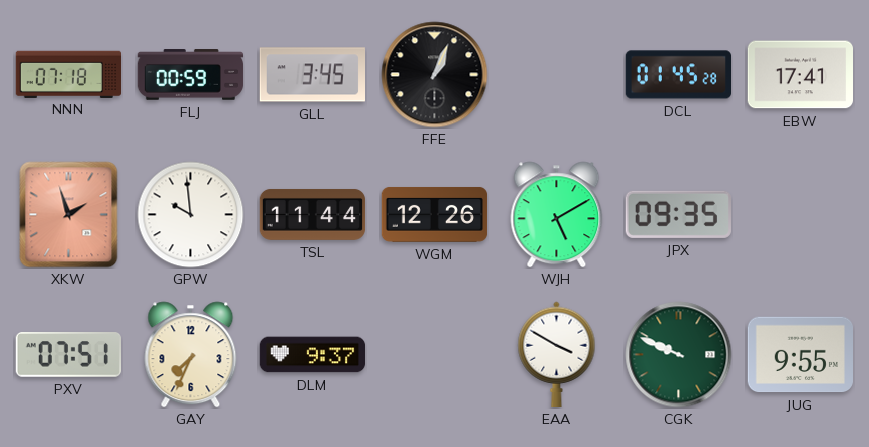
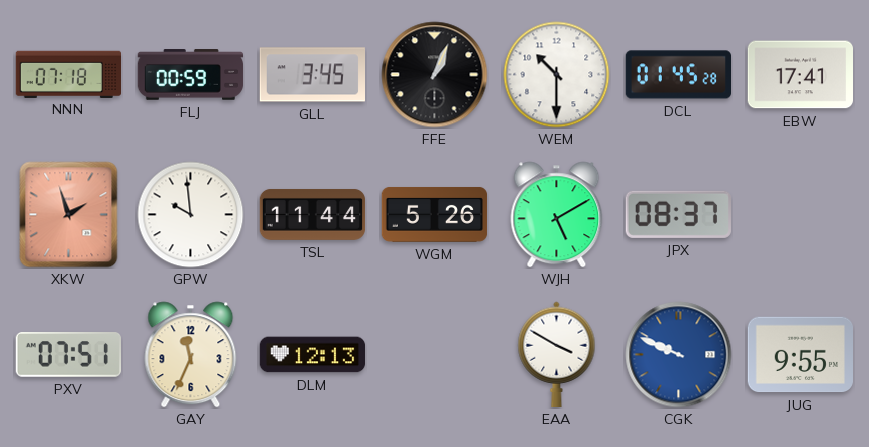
WEM: none -> 10:30
WGM: 12:26 -> 5:26
JPX: 09:35 -> 08:37
GAY: 7:34 -> 11:34
DLM: 9:37 -> 12:13
CGK dial: green -> blue
